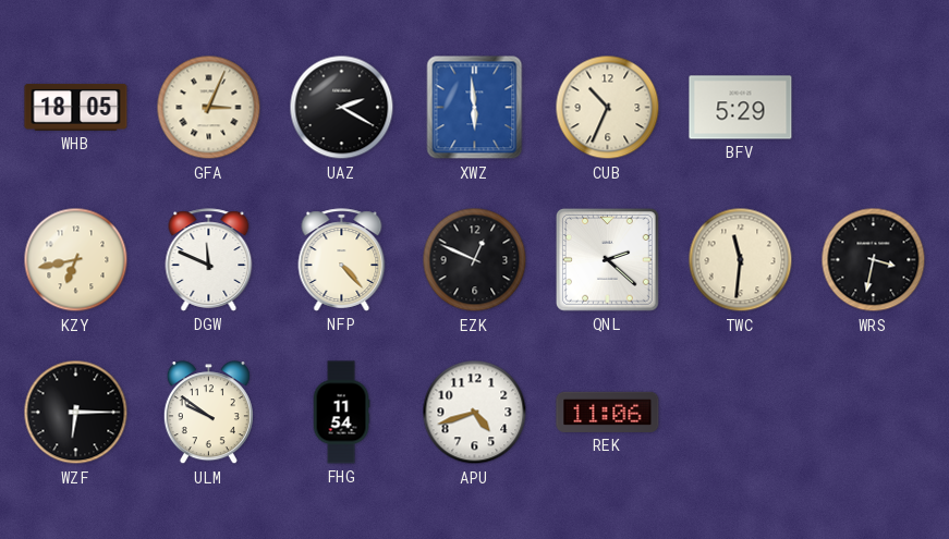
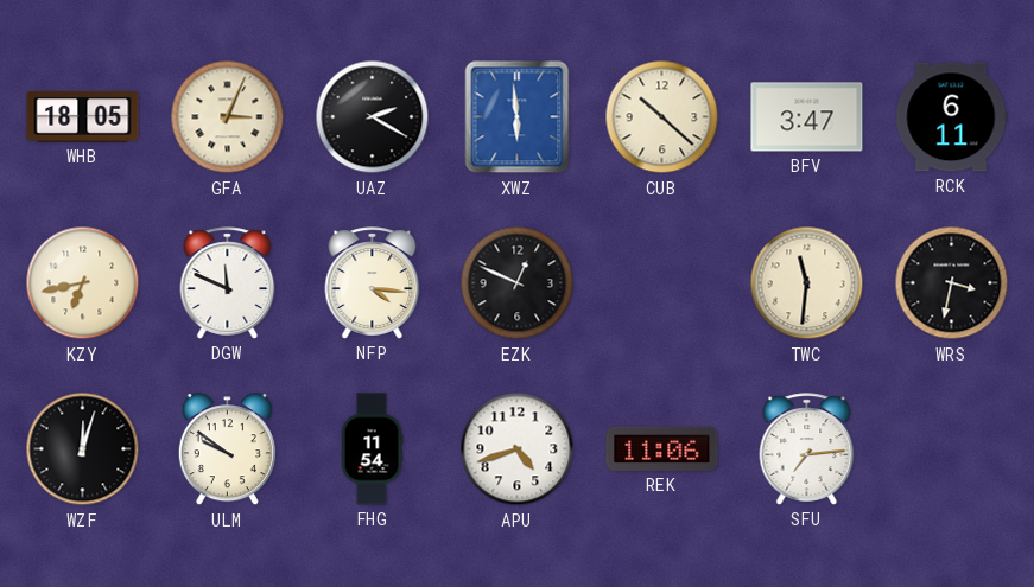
CUB: 10:34 -> 10:22
BFV: 5:29 -> 3:47
RCK: none -> 6:11
NFP: 4:23 -> 4:16
QNL: 2:22 -> none
WZF: 6:15 -> 12:03
SFU: none -> 7:14
